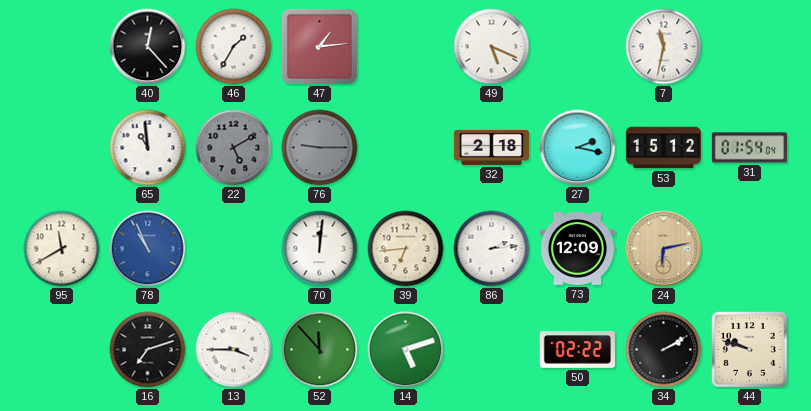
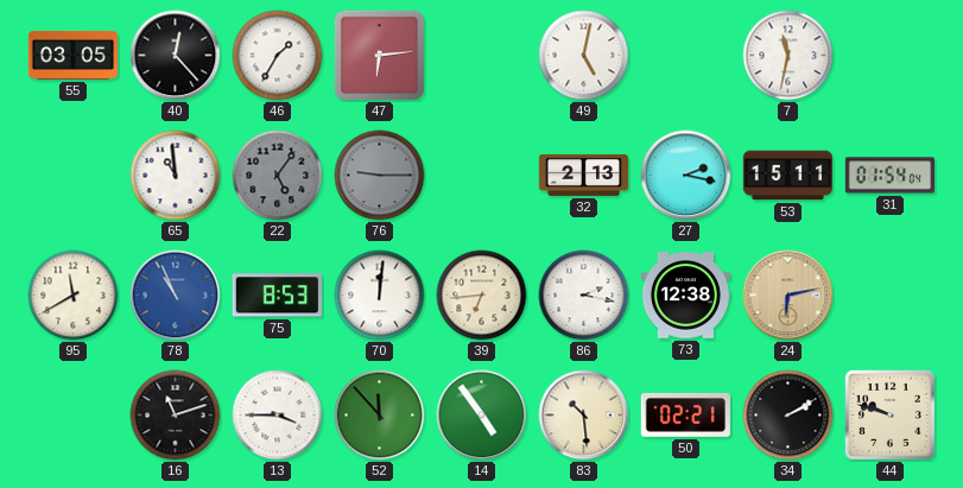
55: none -> 03:05
47: 1:14 -> 6:14
49: 5:19 -> 5:02
22: 5:10 -> 5:06
32: 2:18 -> 2:13
53: 15:12 -> 15:11
75: none -> 8:53
86: 2:14 -> 2:17
73: 12:09 -> 12:38
16: 7:12 -> 11:12
14: 5:12 -> 4:54
83: none -> 10:29
50: 02:22 -> 02:21
